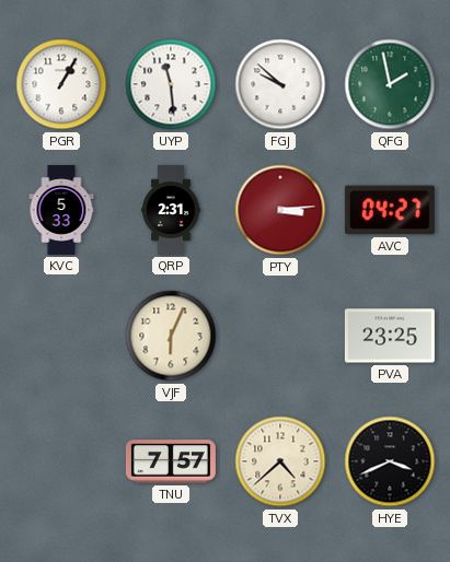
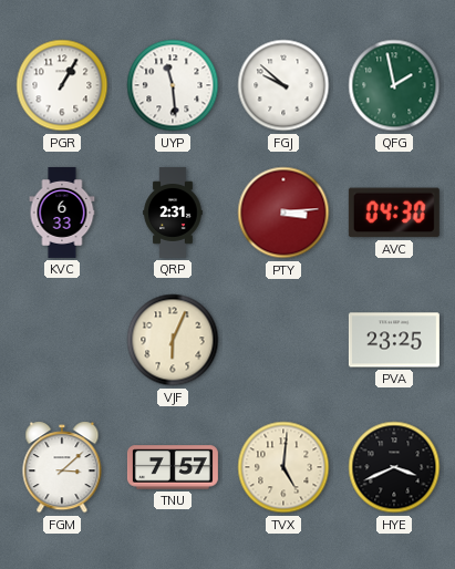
KVC: 5:33 -> 6:33
AVC: 04:27 -> 04:30
FGM: none -> 3:08
TVX: 4:38 -> 5:01
